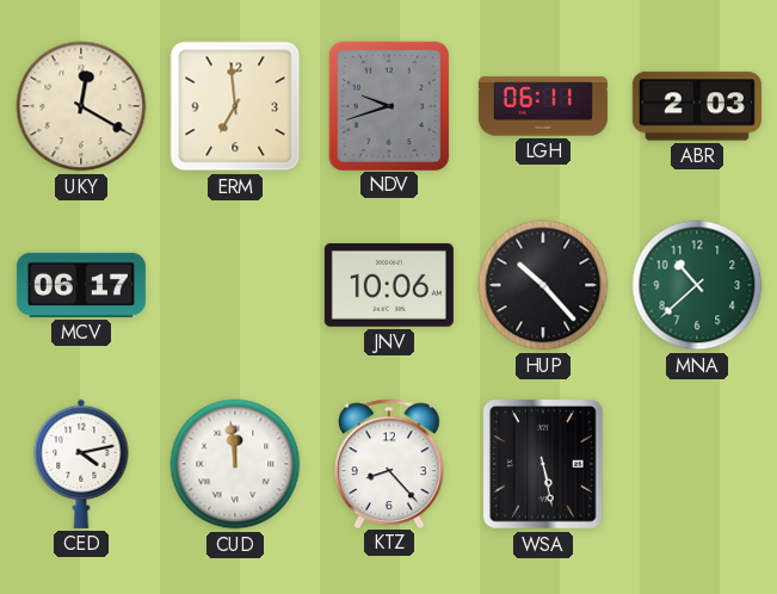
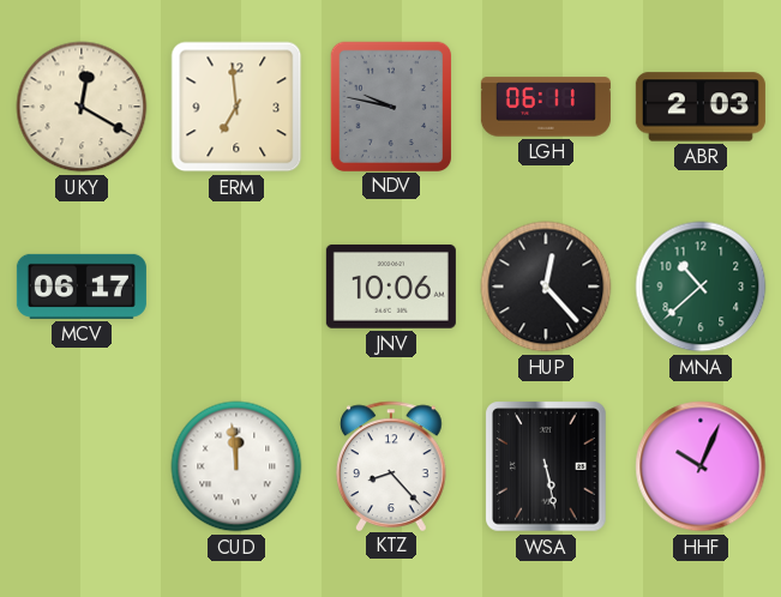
NDV: 9:42 -> 9:47
HUP: 10:23 -> 12:23
CED: 4:13 -> none
HHF: none -> 10:04
